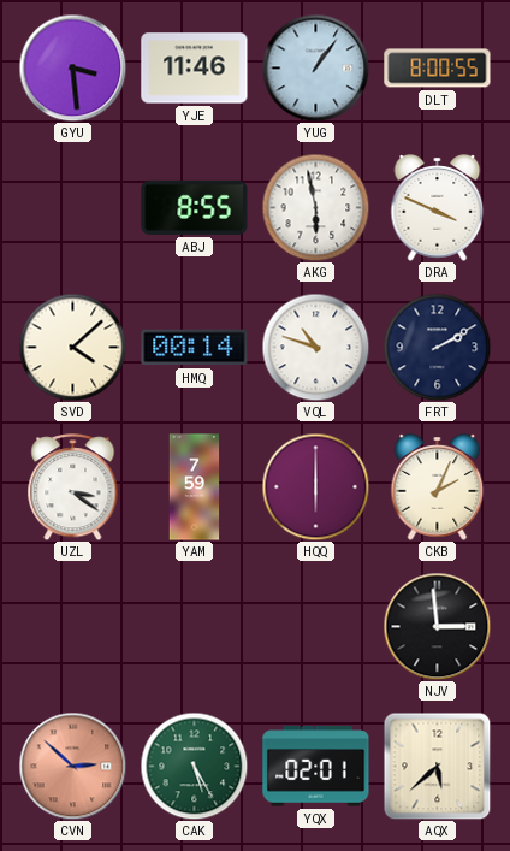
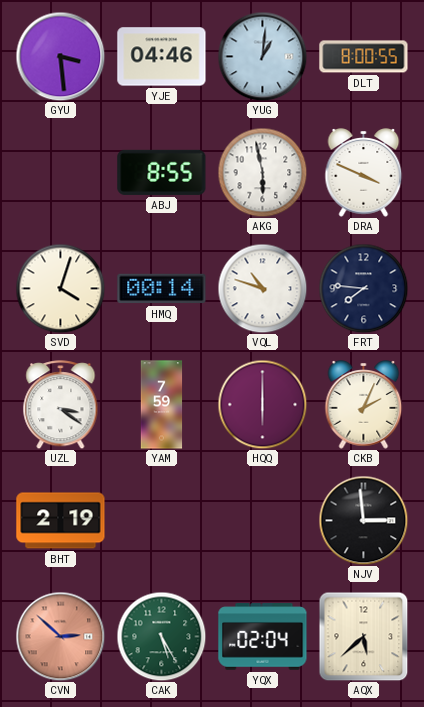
YJE: 11:46 -> 04:46
YUG: 1:06 -> 1:01
SVD: 4:08 -> 4:03
FRT: 2:10 -> 7:46
BHT: none -> 2:19
YQX: 02:01 -> 02:04
